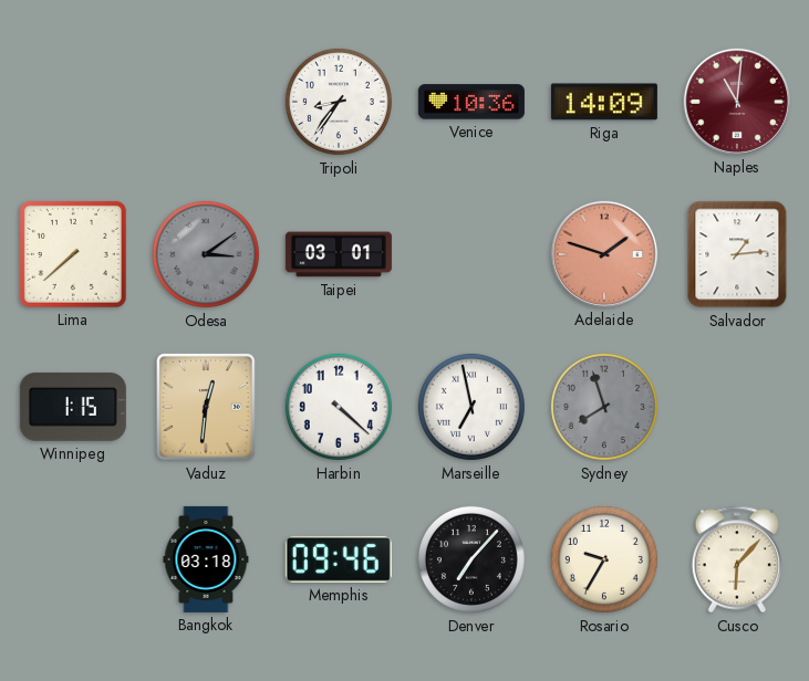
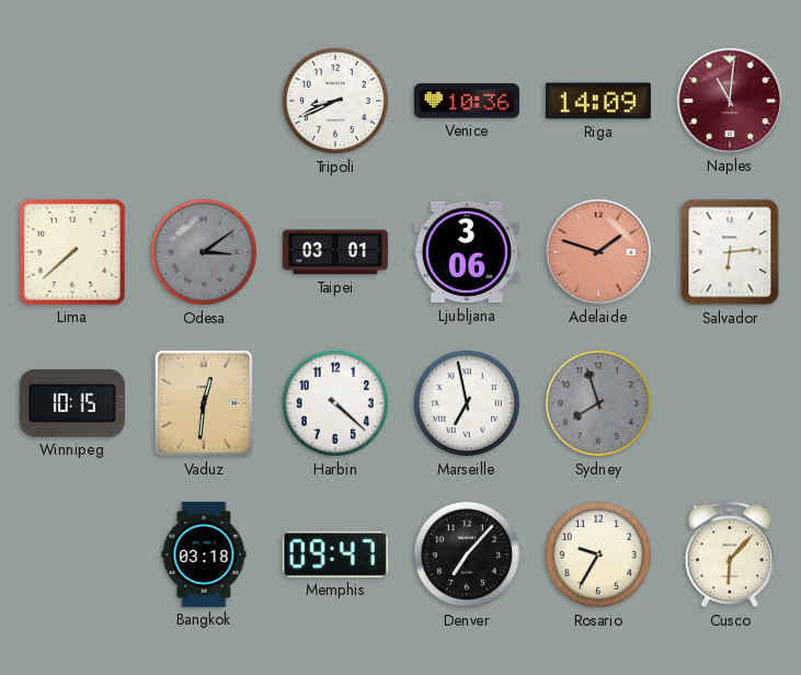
Tripoli: 8:36 -> 8:41
Ljubljana: none -> 3:06
Salvador: 1:14 -> 6:14
Winnipeg: 1:15 -> 10:15
Memphis: 09:46 -> 09:47
